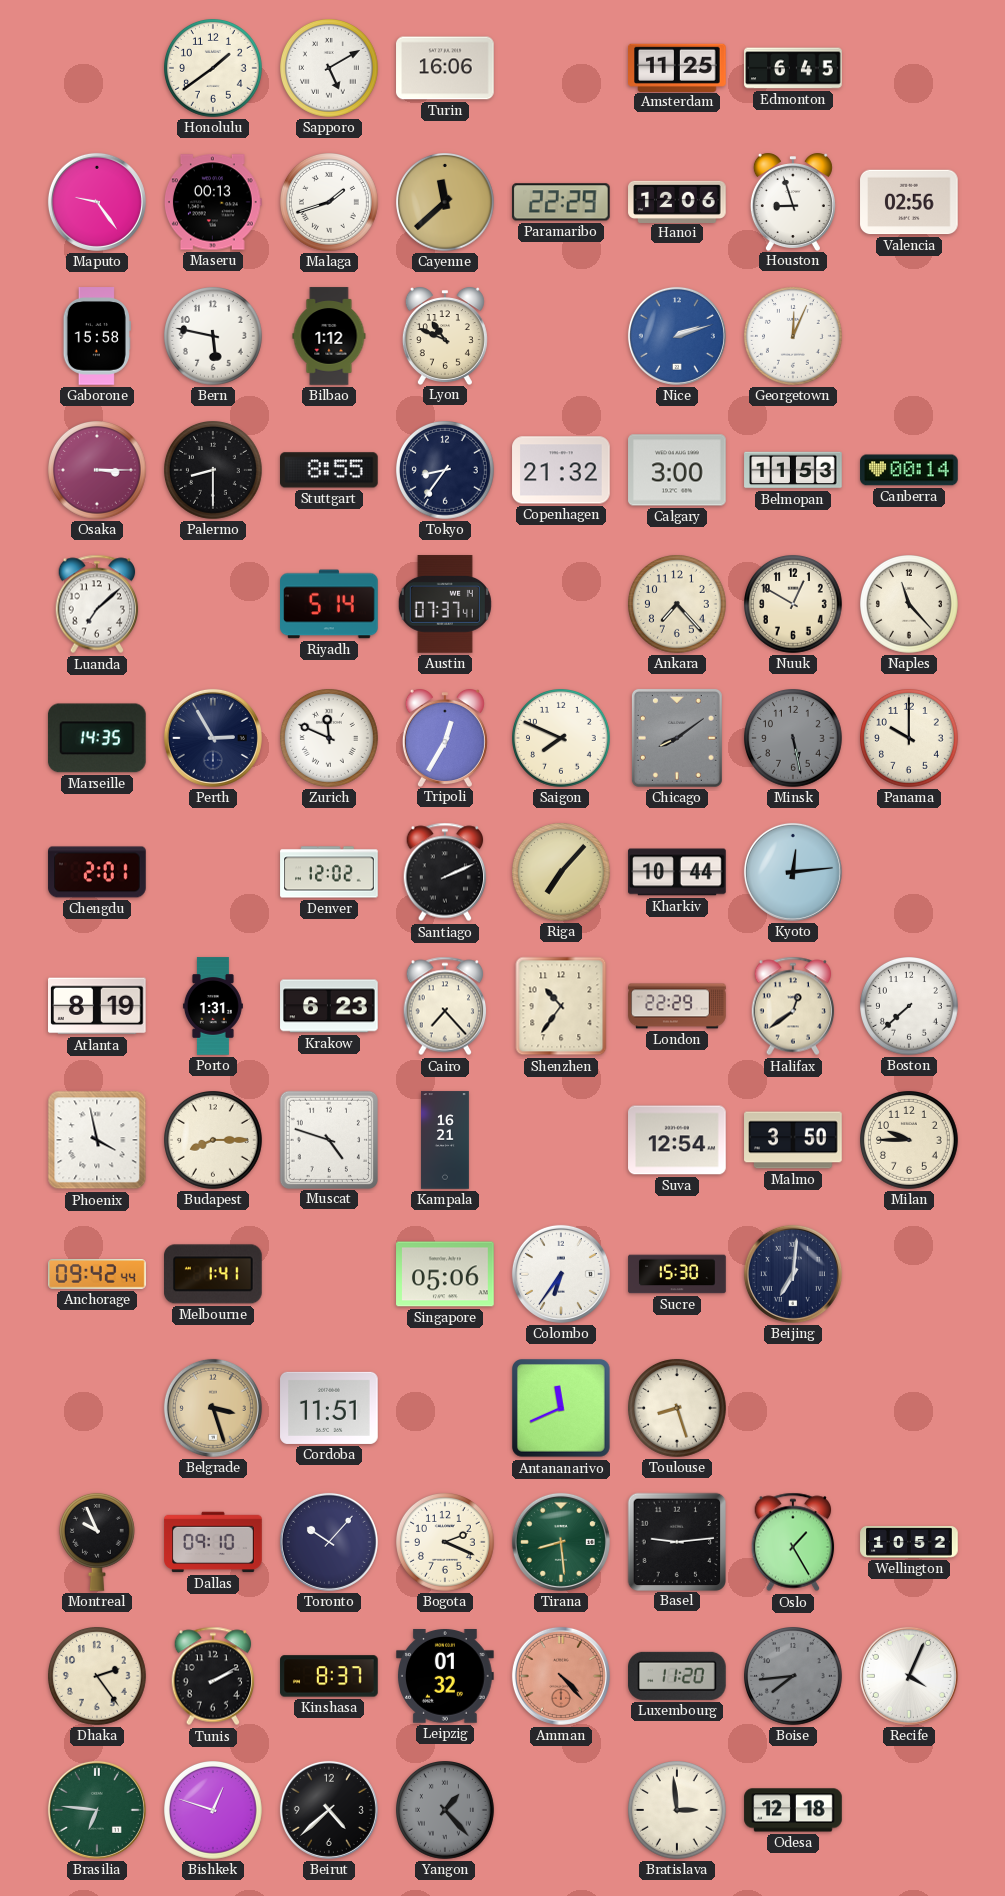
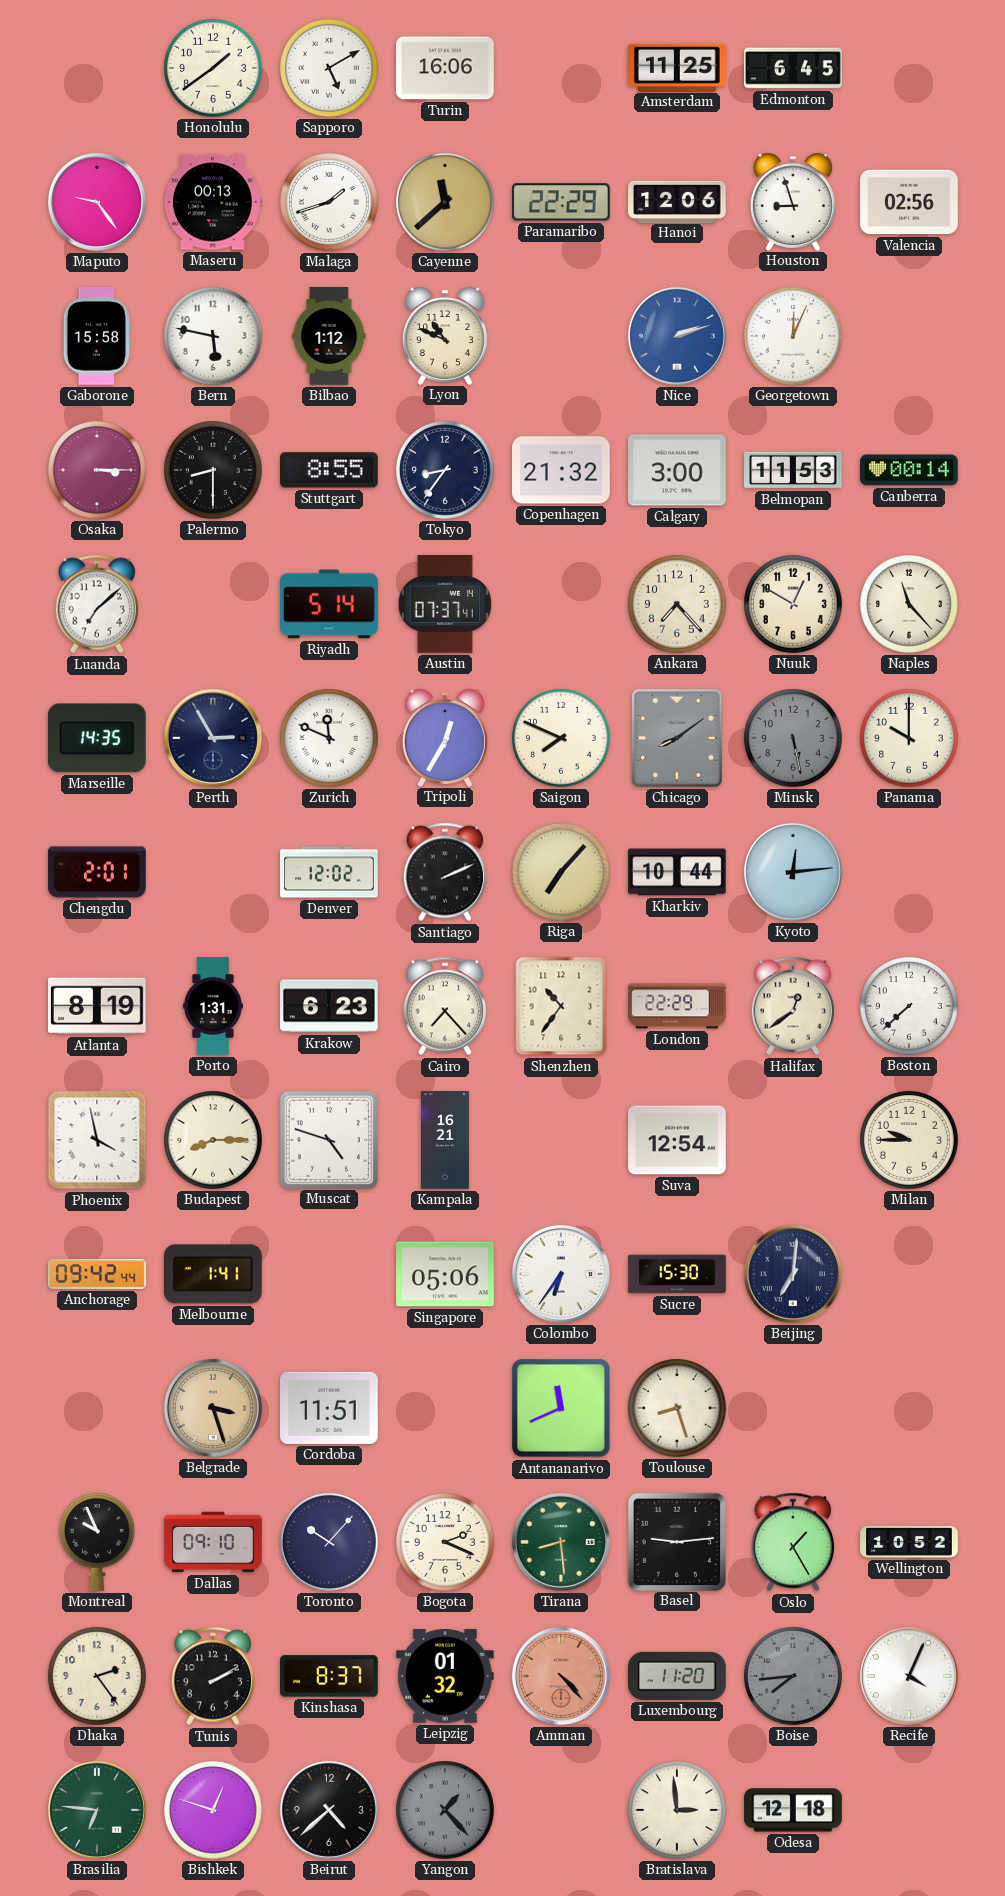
Malmo: 3:50 -> none
